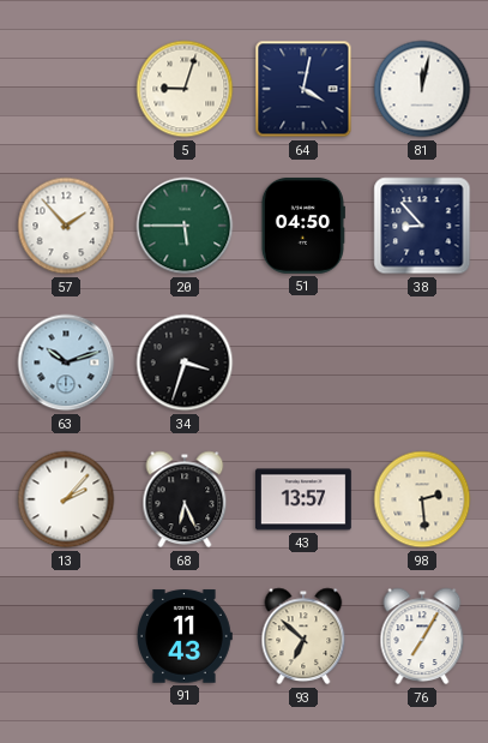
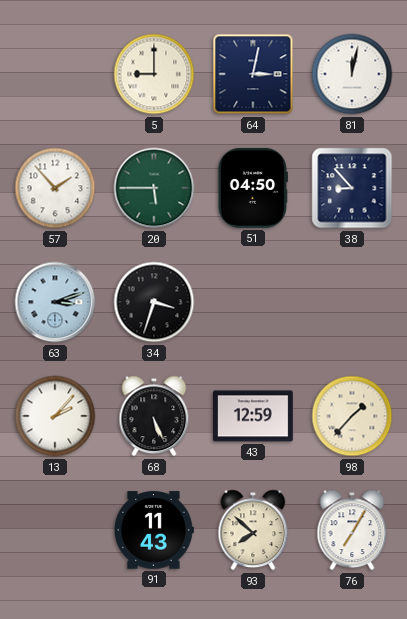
5: 9:03 -> 9:00
64: 4:02 -> 3:02
63: 10:12 -> 3:12
68: 6:26 -> 5:26
43: 13:57 -> 12:59
98: 2:29 -> 1:37
93: 6:52 -> 7:52
